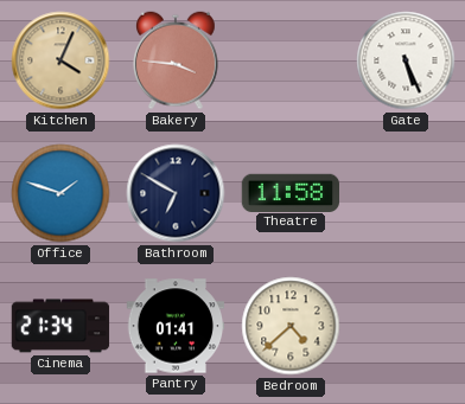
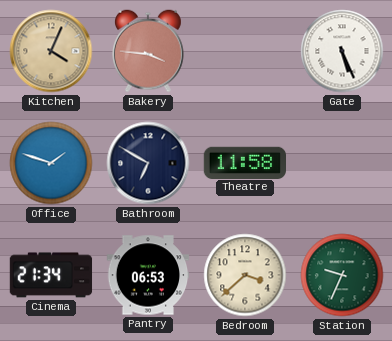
Pantry: 01:41 -> 06:53
Bedroom: 4:38 -> 3:38
Station: none -> 9:34
